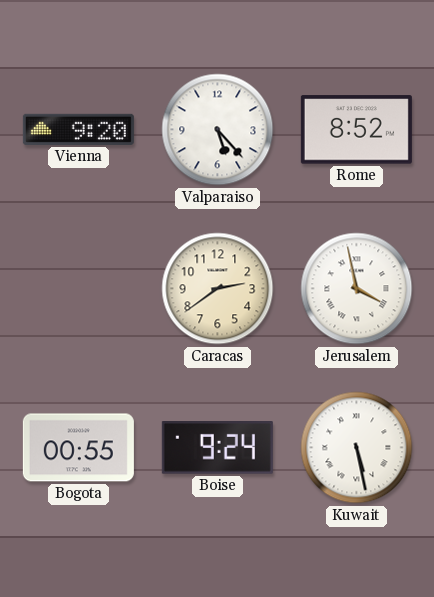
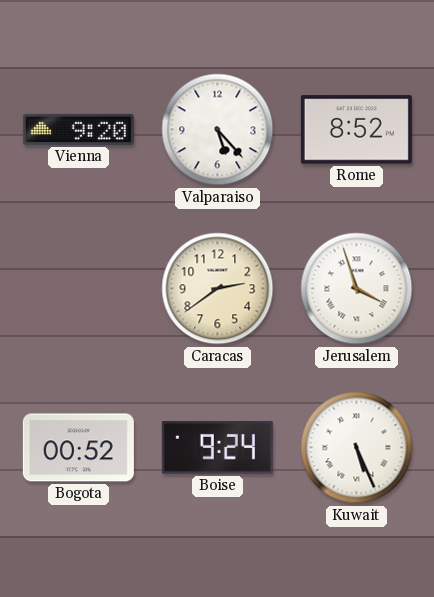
Jerusalem: 3:58 -> 3:57
Bogota: 00:55 -> 00:52
Kuwait: 5:28 -> 5:26
